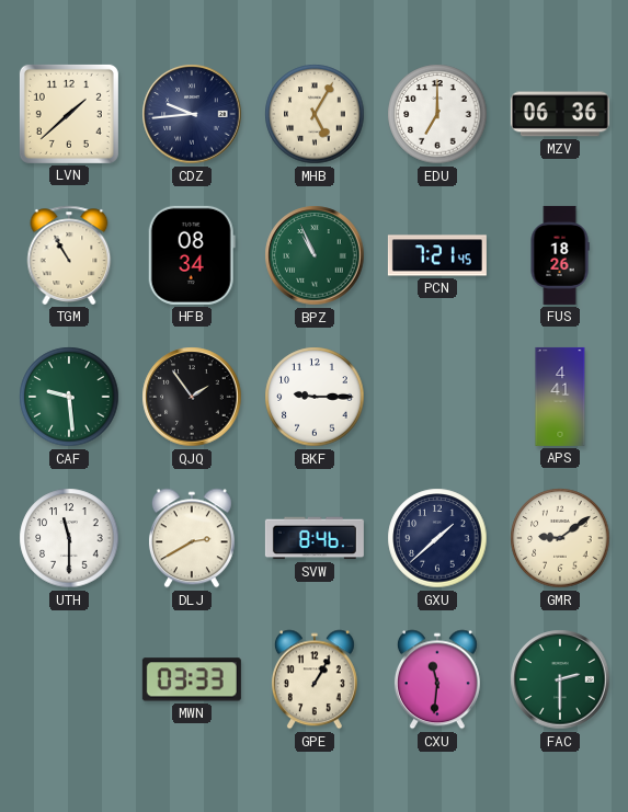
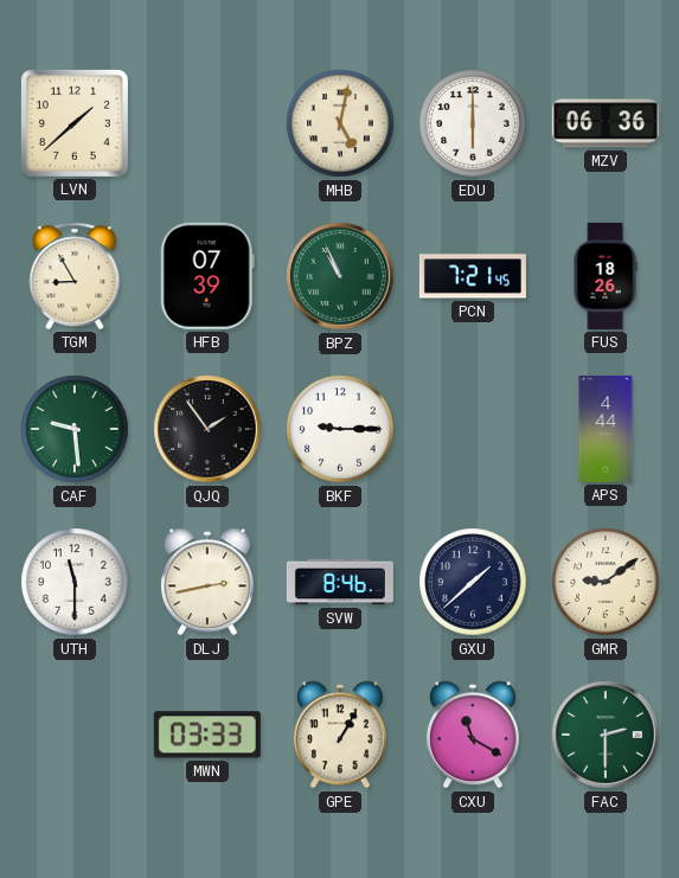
CDZ: 9:44 -> none
MHB: 5:05 -> 5:02
EDU: 7:00 -> 6:00
TGM: 10:55 -> 8:55
HFB: 08:34 -> 07:39
APS: 4:41 -> 4:44
DLJ: 2:40 -> 2:43
CXU: 11:31 -> 11:20
